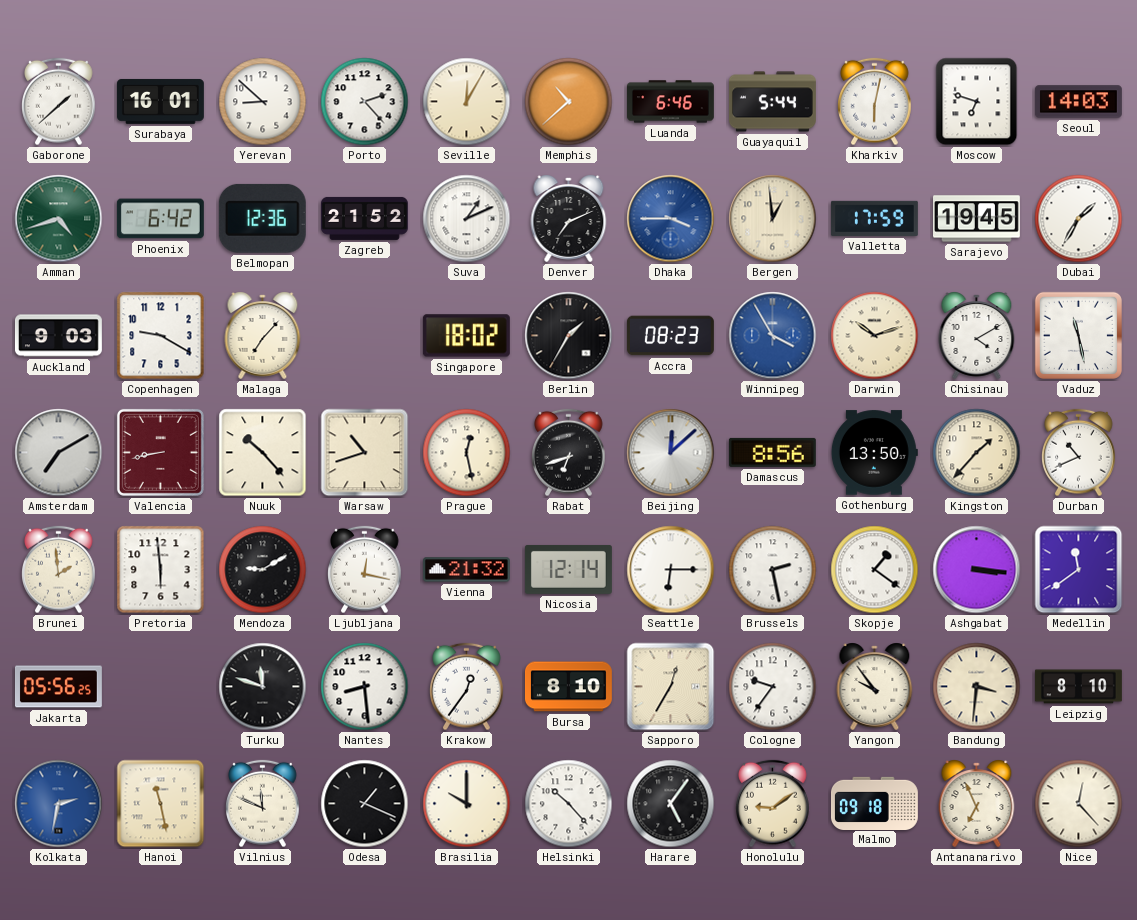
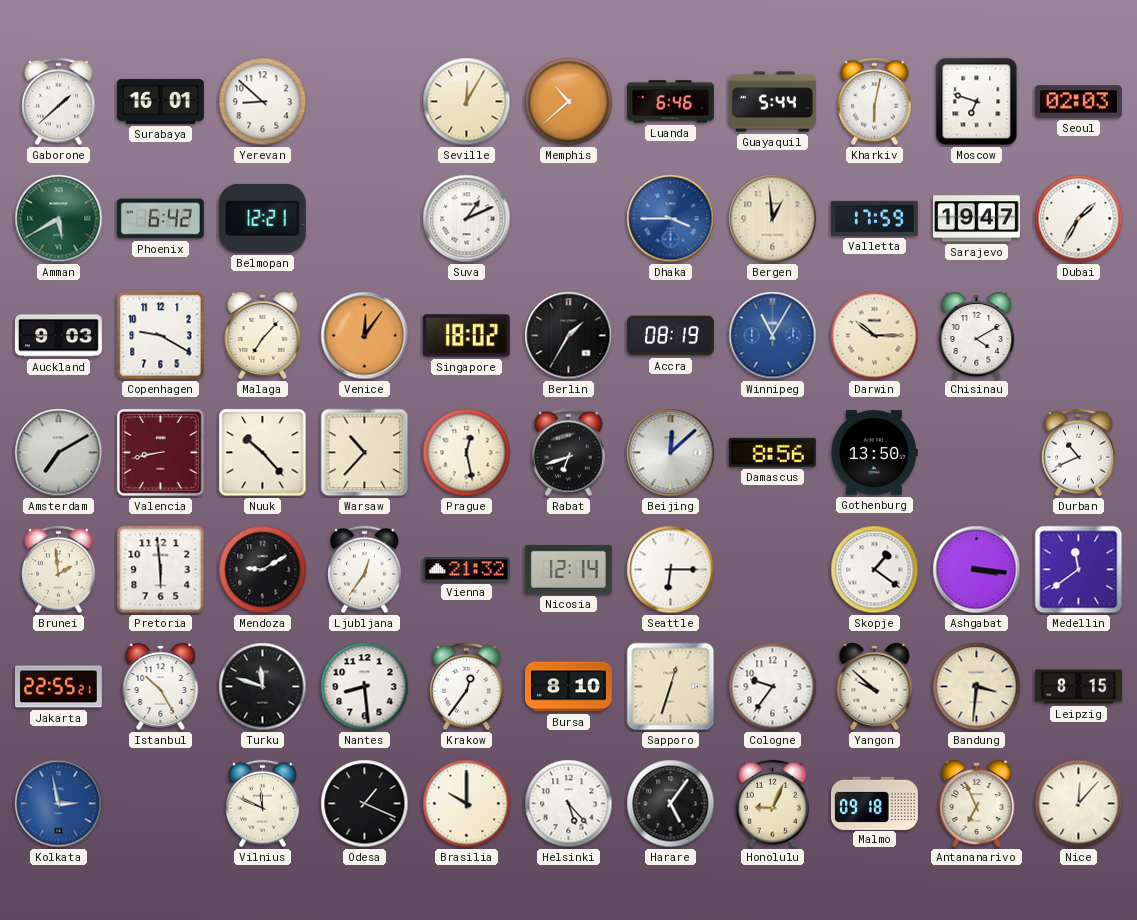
Porto: 2:23 -> none
Seoul: 14:03 -> 02:03
Amman: 4:42 -> 5:40
Belmopan: 12:36 -> 12:21
Zagreb: 21:52 -> none
Denver: 7:11 -> none
Sarajevo: 19:45 -> 19:47
Venice: none -> 12:06
Accra: 08:23 -> 08:19
Winnipeg: 3:55 -> 11:05
Darwin: 10:12 -> 10:15
Vaduz: 11:28 -> none
Warsaw: 10:42 -> 10:37
Kingston: 1:37 -> none
Ljubljana: 12:17 -> 12:36
Brussels: 2:28 -> none
Jakarta: 05:56 -> 22:55
Istanbul: none -> 10:25
Sapporo: 12:35 -> 12:33
Yangon: 9:54 -> 9:52
Leipzig: 8:10 -> 8:15
Kolkata: 2:32 -> 2:58
Hanoi: 11:28 -> none
Helsinki: 10:23 -> 5:23
Honolulu: 9:09 -> 9:04
Nice: 12:23 -> 12:07
